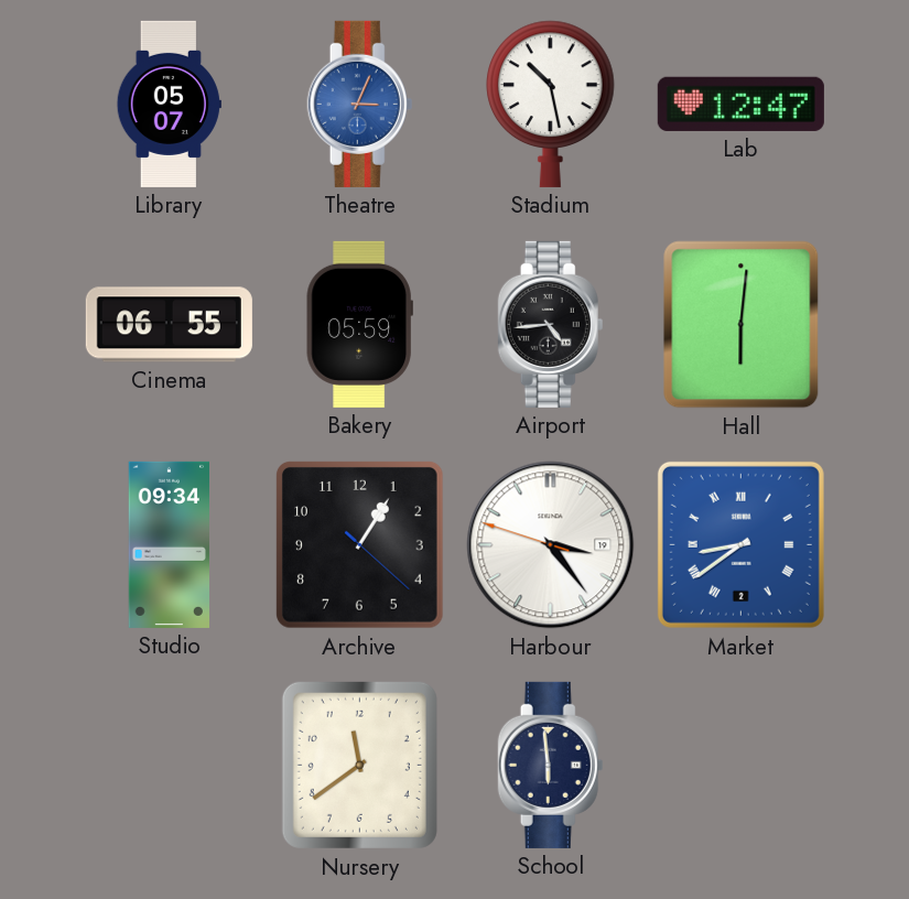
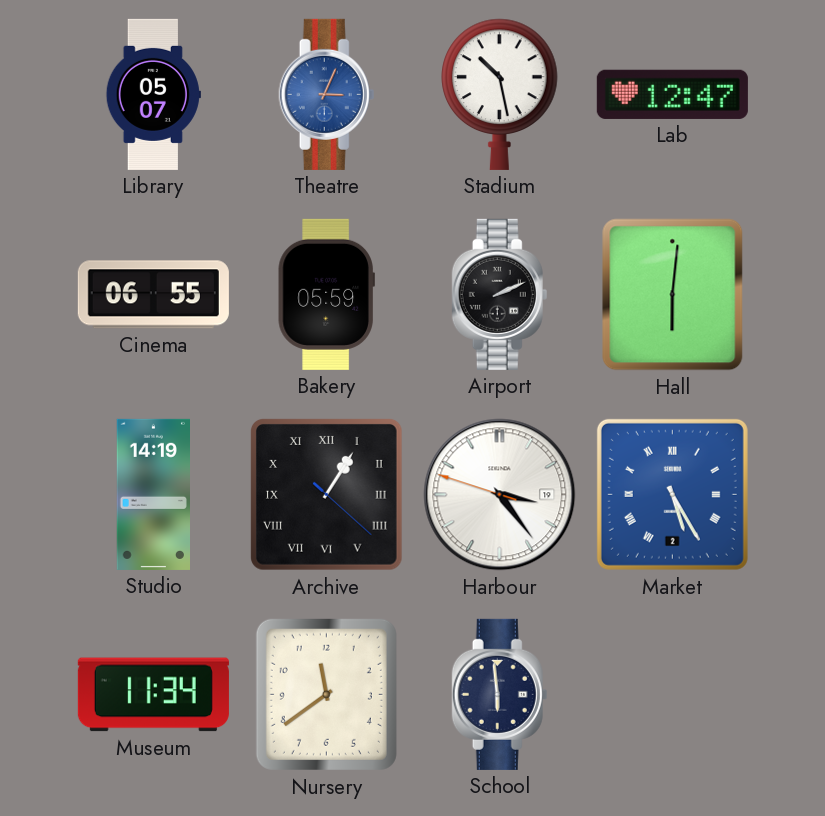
Airport: 4:44 -> 2:11
Studio: 09:34 -> 14:19
Archive numerals: Arabic -> Roman
Market: 8:39 -> 5:25
Museum: none -> 11:34
